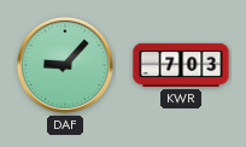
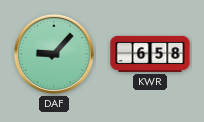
KWR: 7:03 -> 6:58
